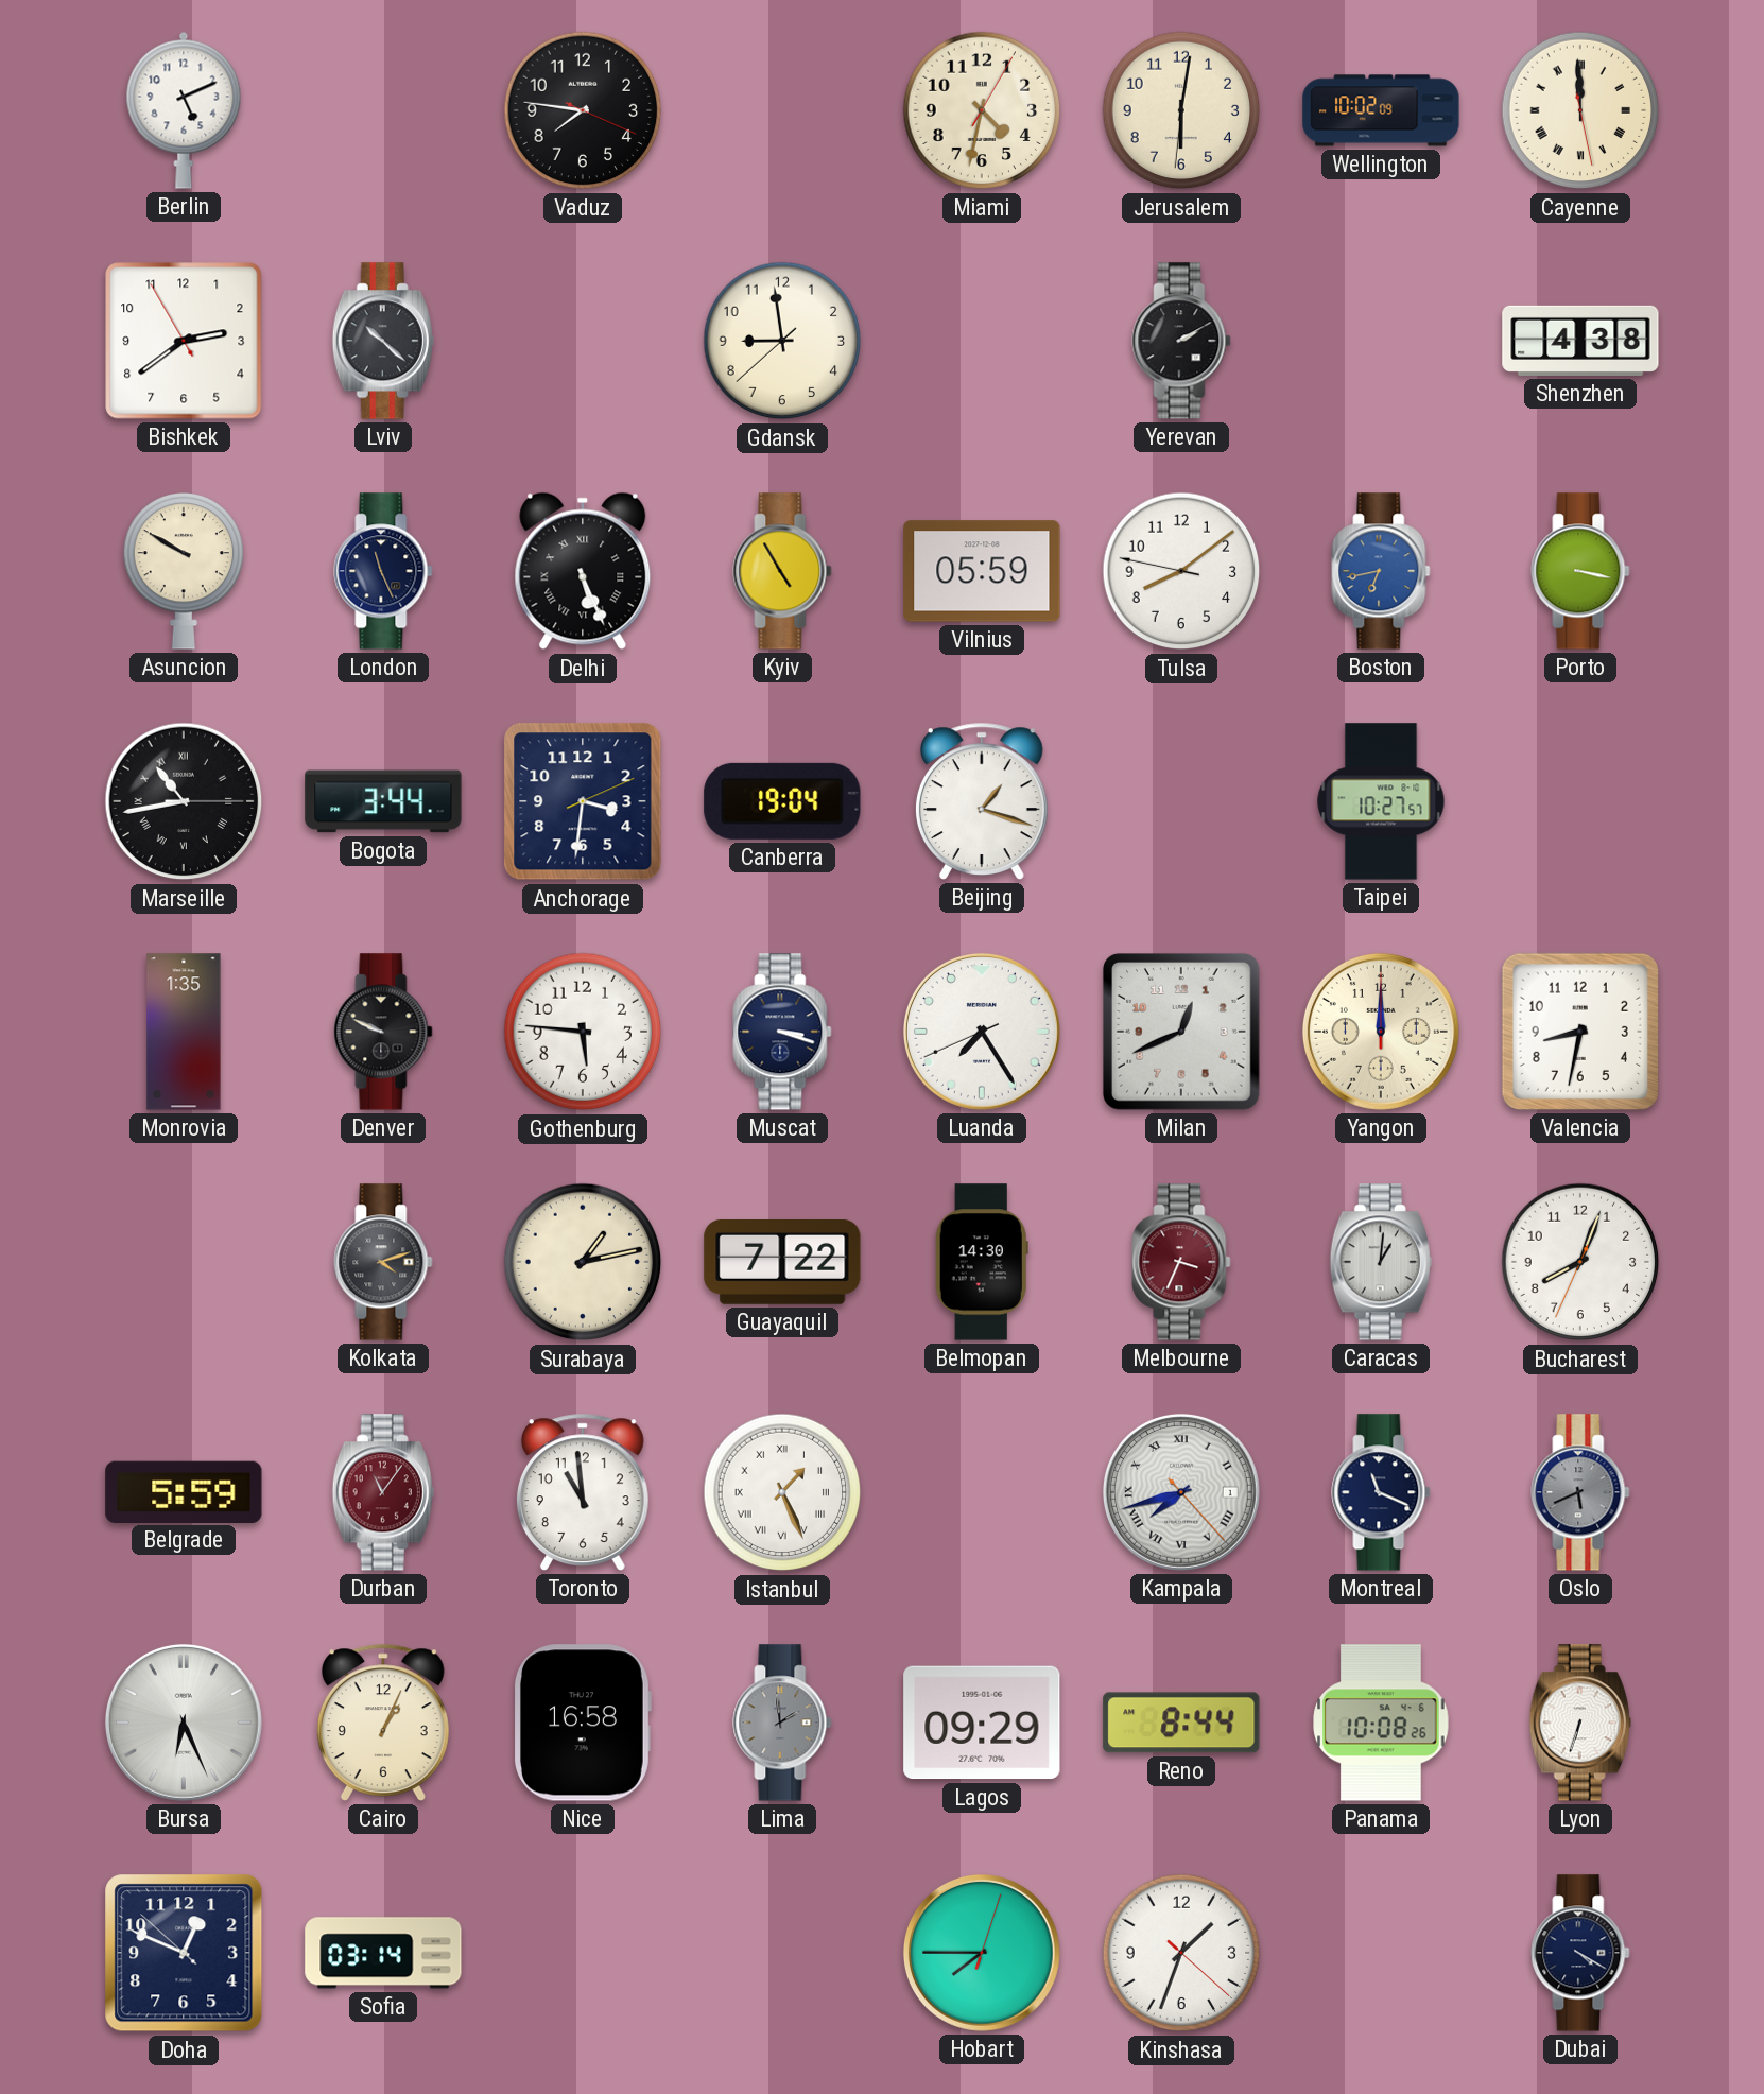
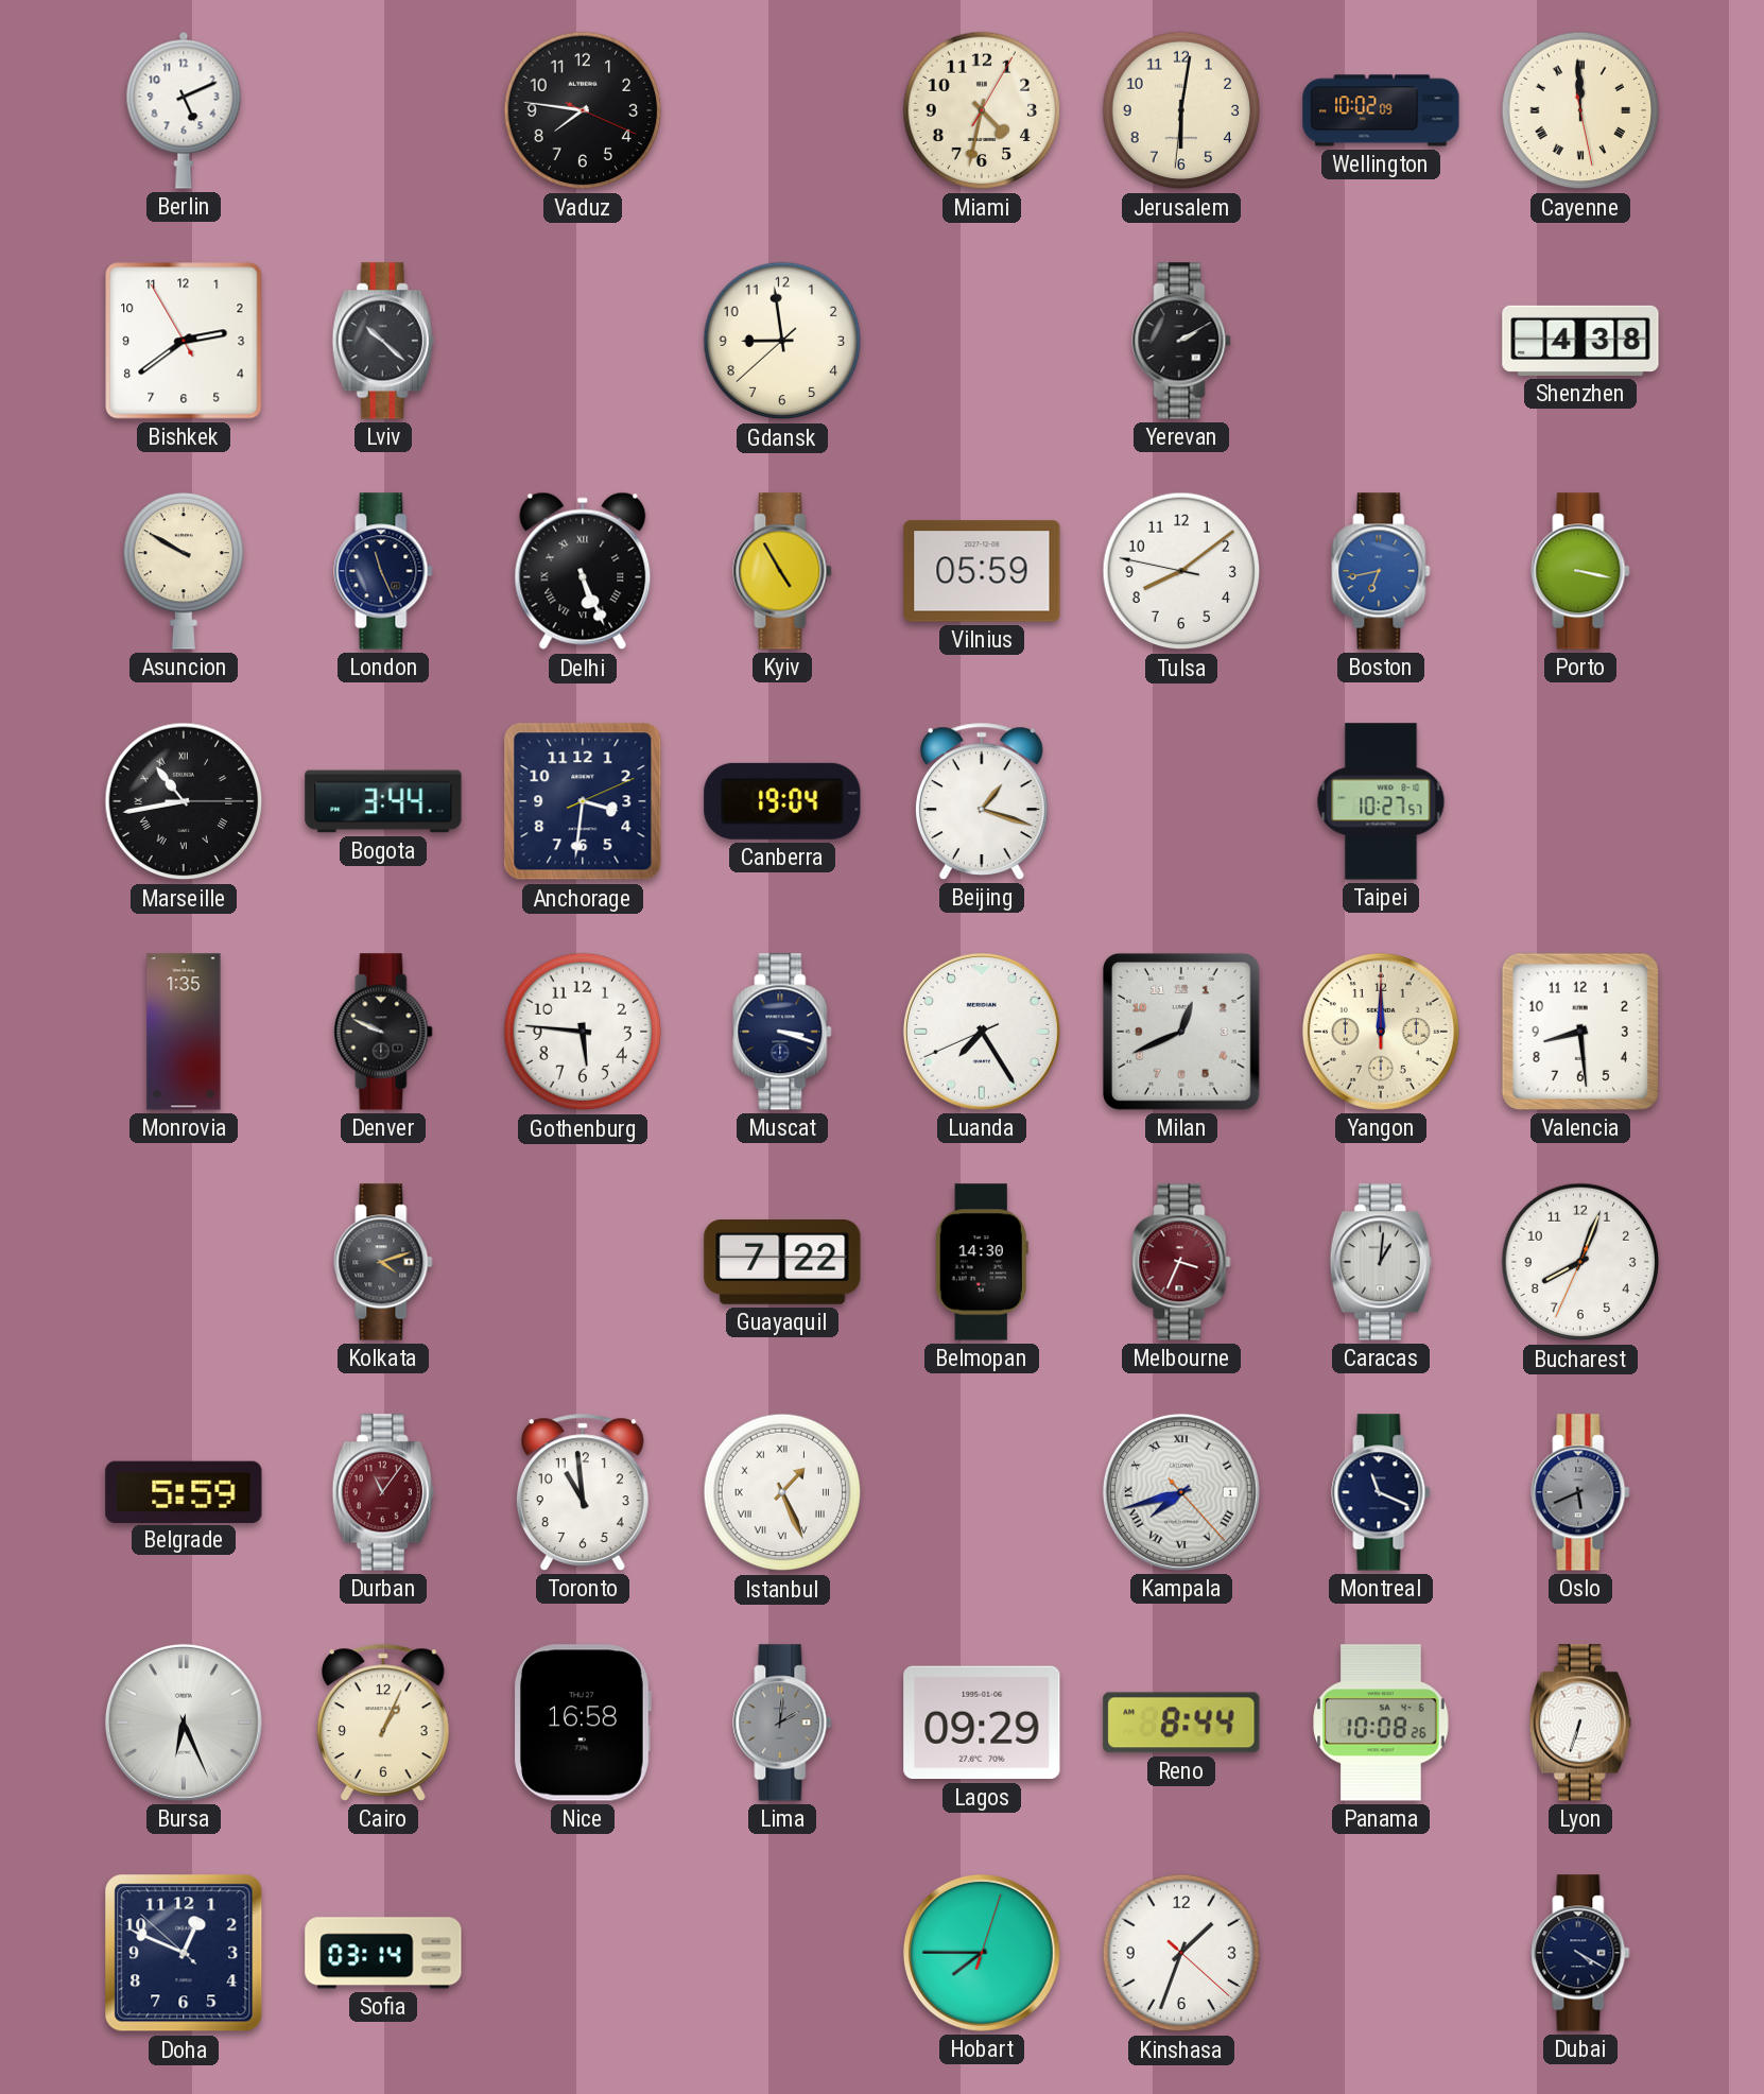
Valencia: 8:32 -> 8:29
Surabaya: 1:13 -> none
Lima: 1:59 -> 2:01
